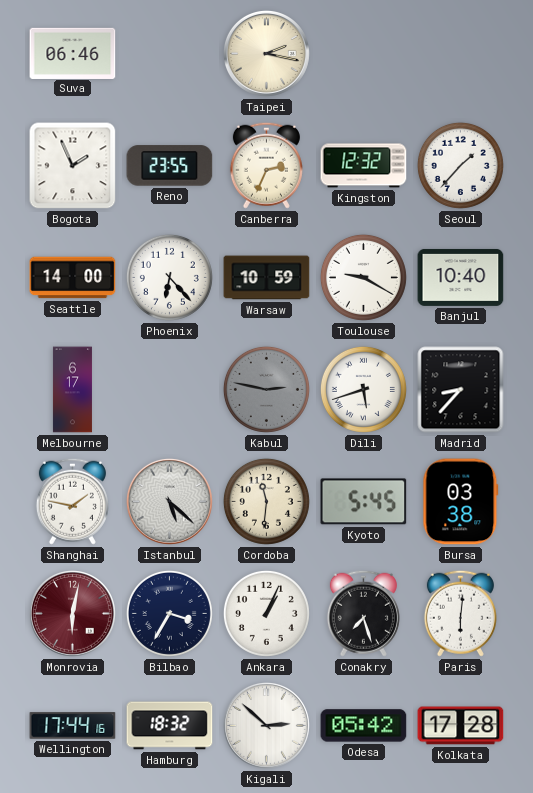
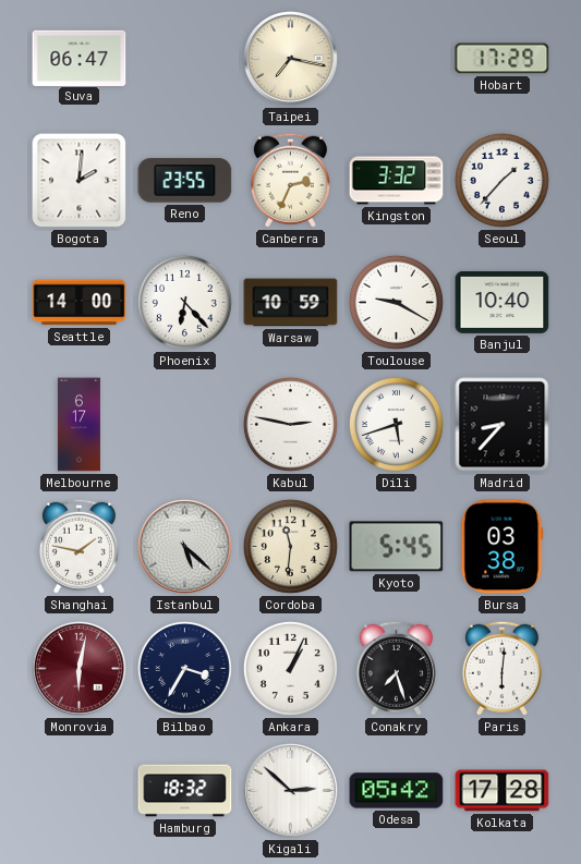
Suva: 06:46 -> 06:47
Taipei: 2:17 -> 7:17
Hobart: none -> 17:29
Bogota: 1:56 -> 2:01
Kingston: 12:32 -> 3:32
Kabul dial: grey -> white
Wellington: 17:44 -> none
